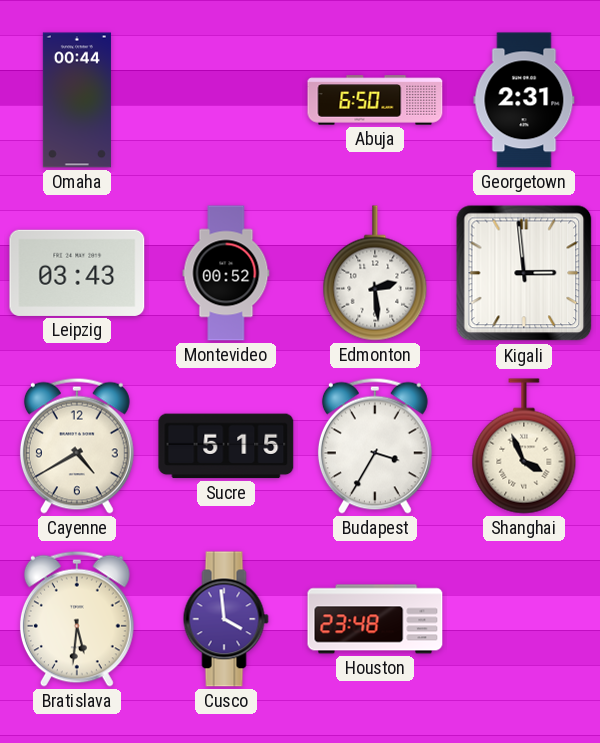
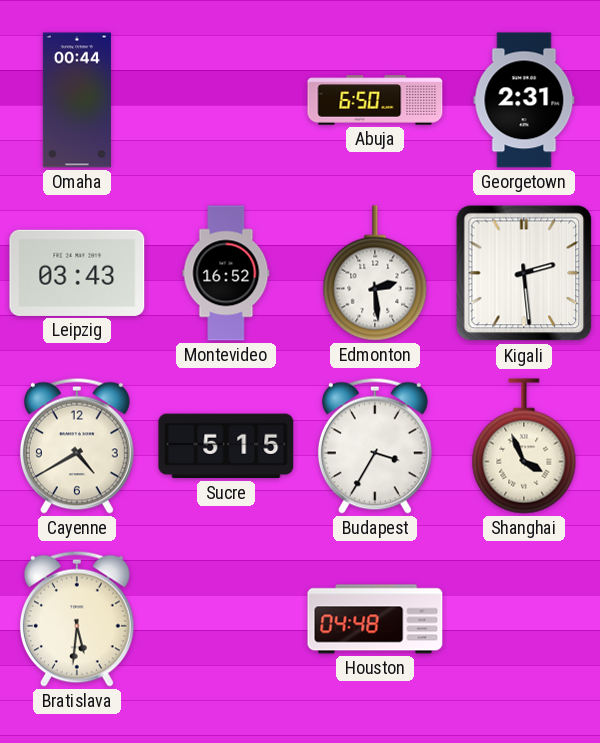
Montevideo: 00:52 -> 16:52
Kigali: 2:59 -> 2:29
Cusco: 3:59 -> none
Houston: 23:48 -> 04:48
